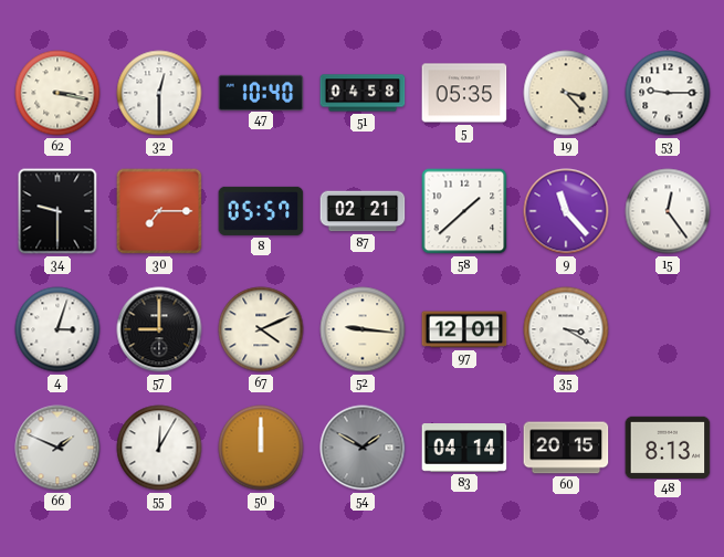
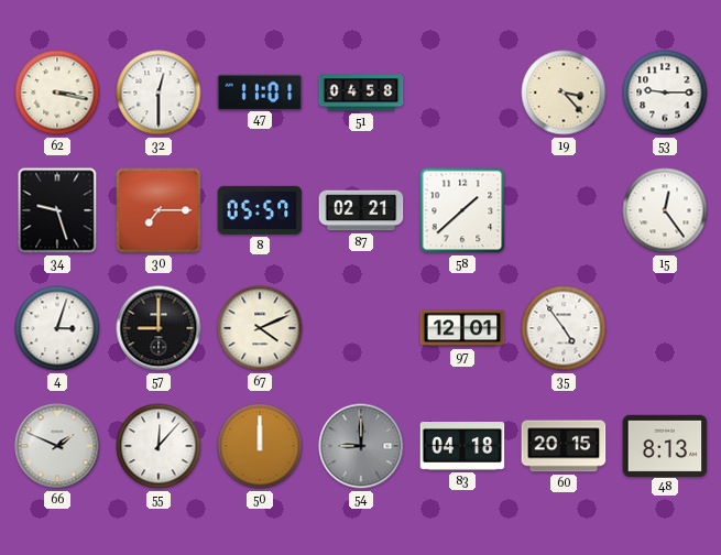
47: 10:40 -> 11:01
5: 05:35 -> none
34: 9:30 -> 9:27
9: 11:23 -> none
52: 9:16 -> none
35: 3:20 -> 4:54
55: 12:05 -> 12:07
54: 1:50 -> 9:00
83: 04:14 -> 04:18
